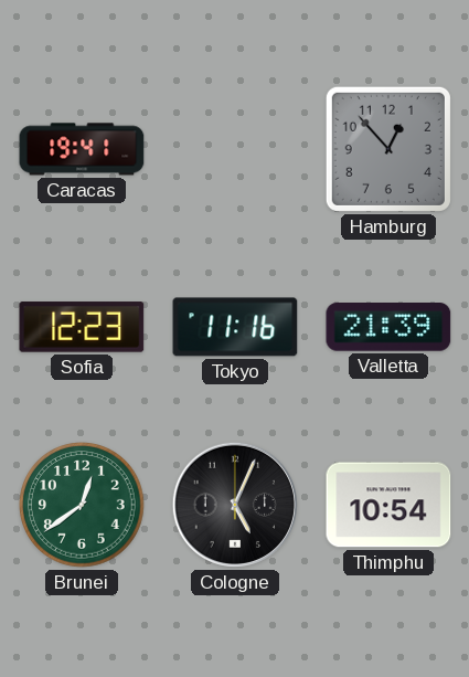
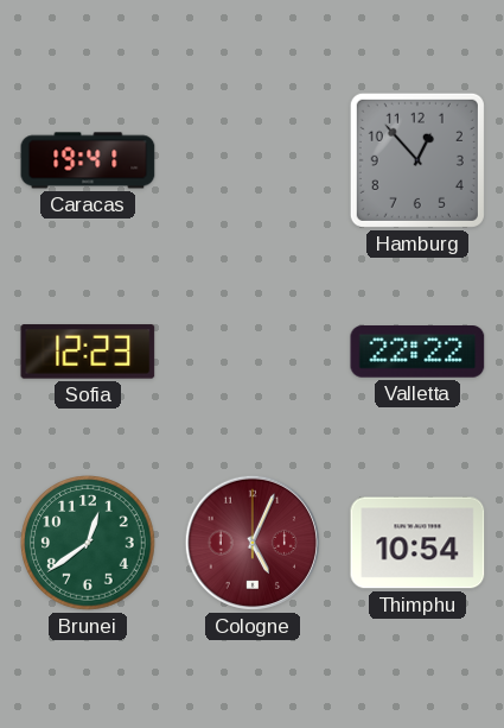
Tokyo: 11:16 -> none
Valletta: 21:39 -> 22:22
Cologne dial: black -> burgundy
